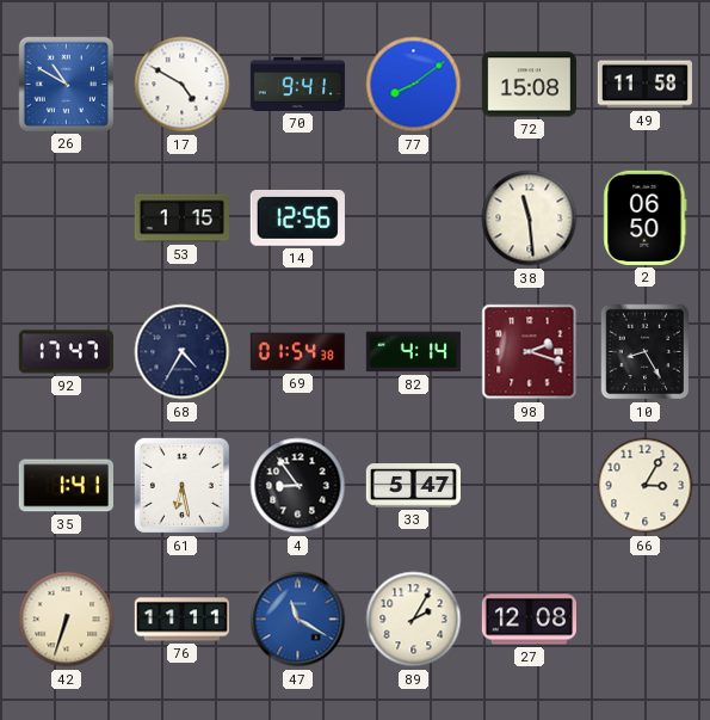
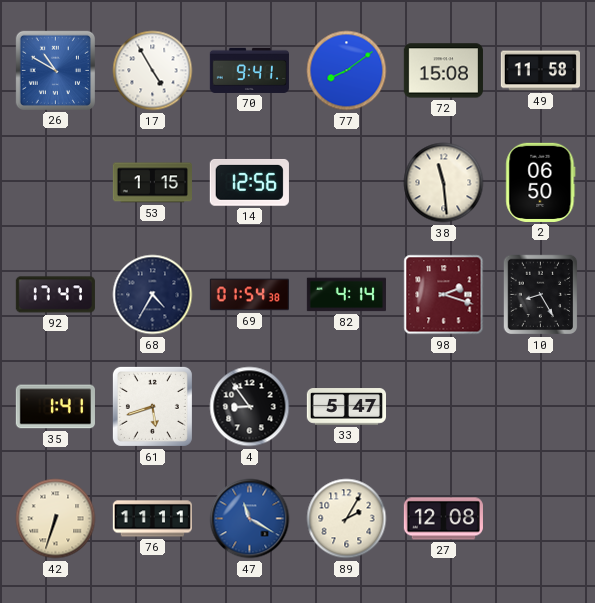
17: 4:50 -> 4:55
61: 6:28 -> 5:42
66: 3:05 -> none
